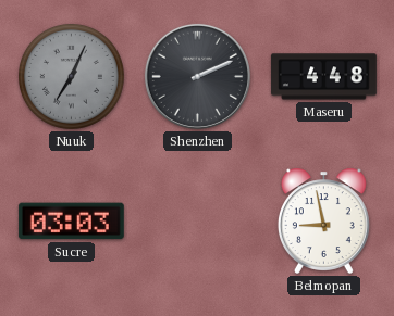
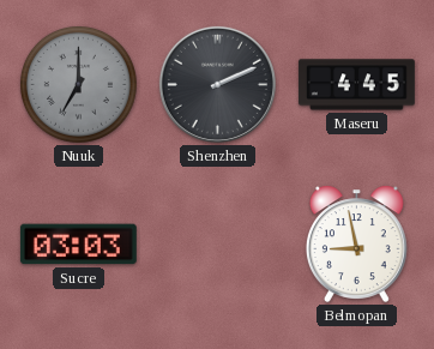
Nuuk: 7:04 -> 7:00
Maseru: 4:48 -> 4:45
